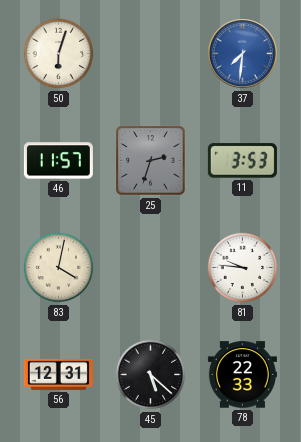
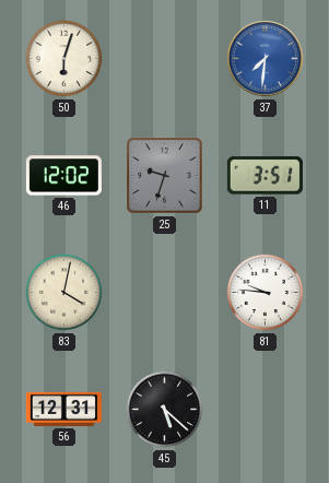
46: 11:57 -> 12:02
25: 2:33 -> 9:33
11: 3:53 -> 3:51
78: 22:33 -> none
